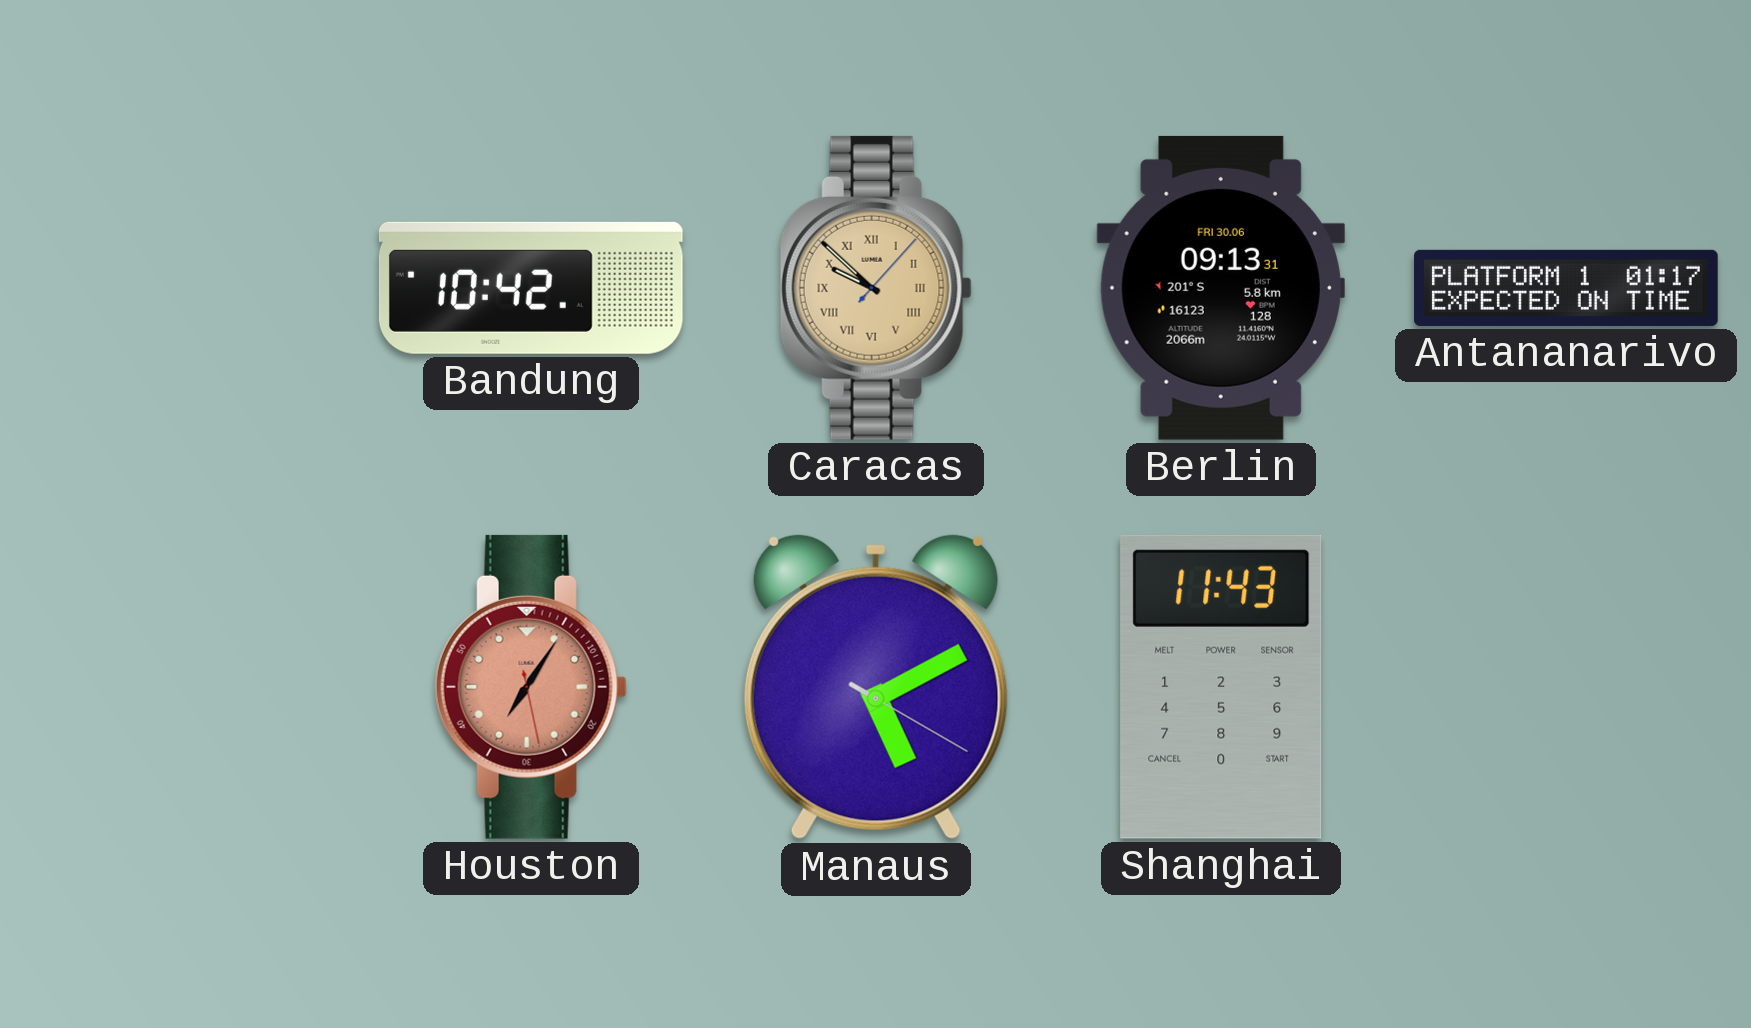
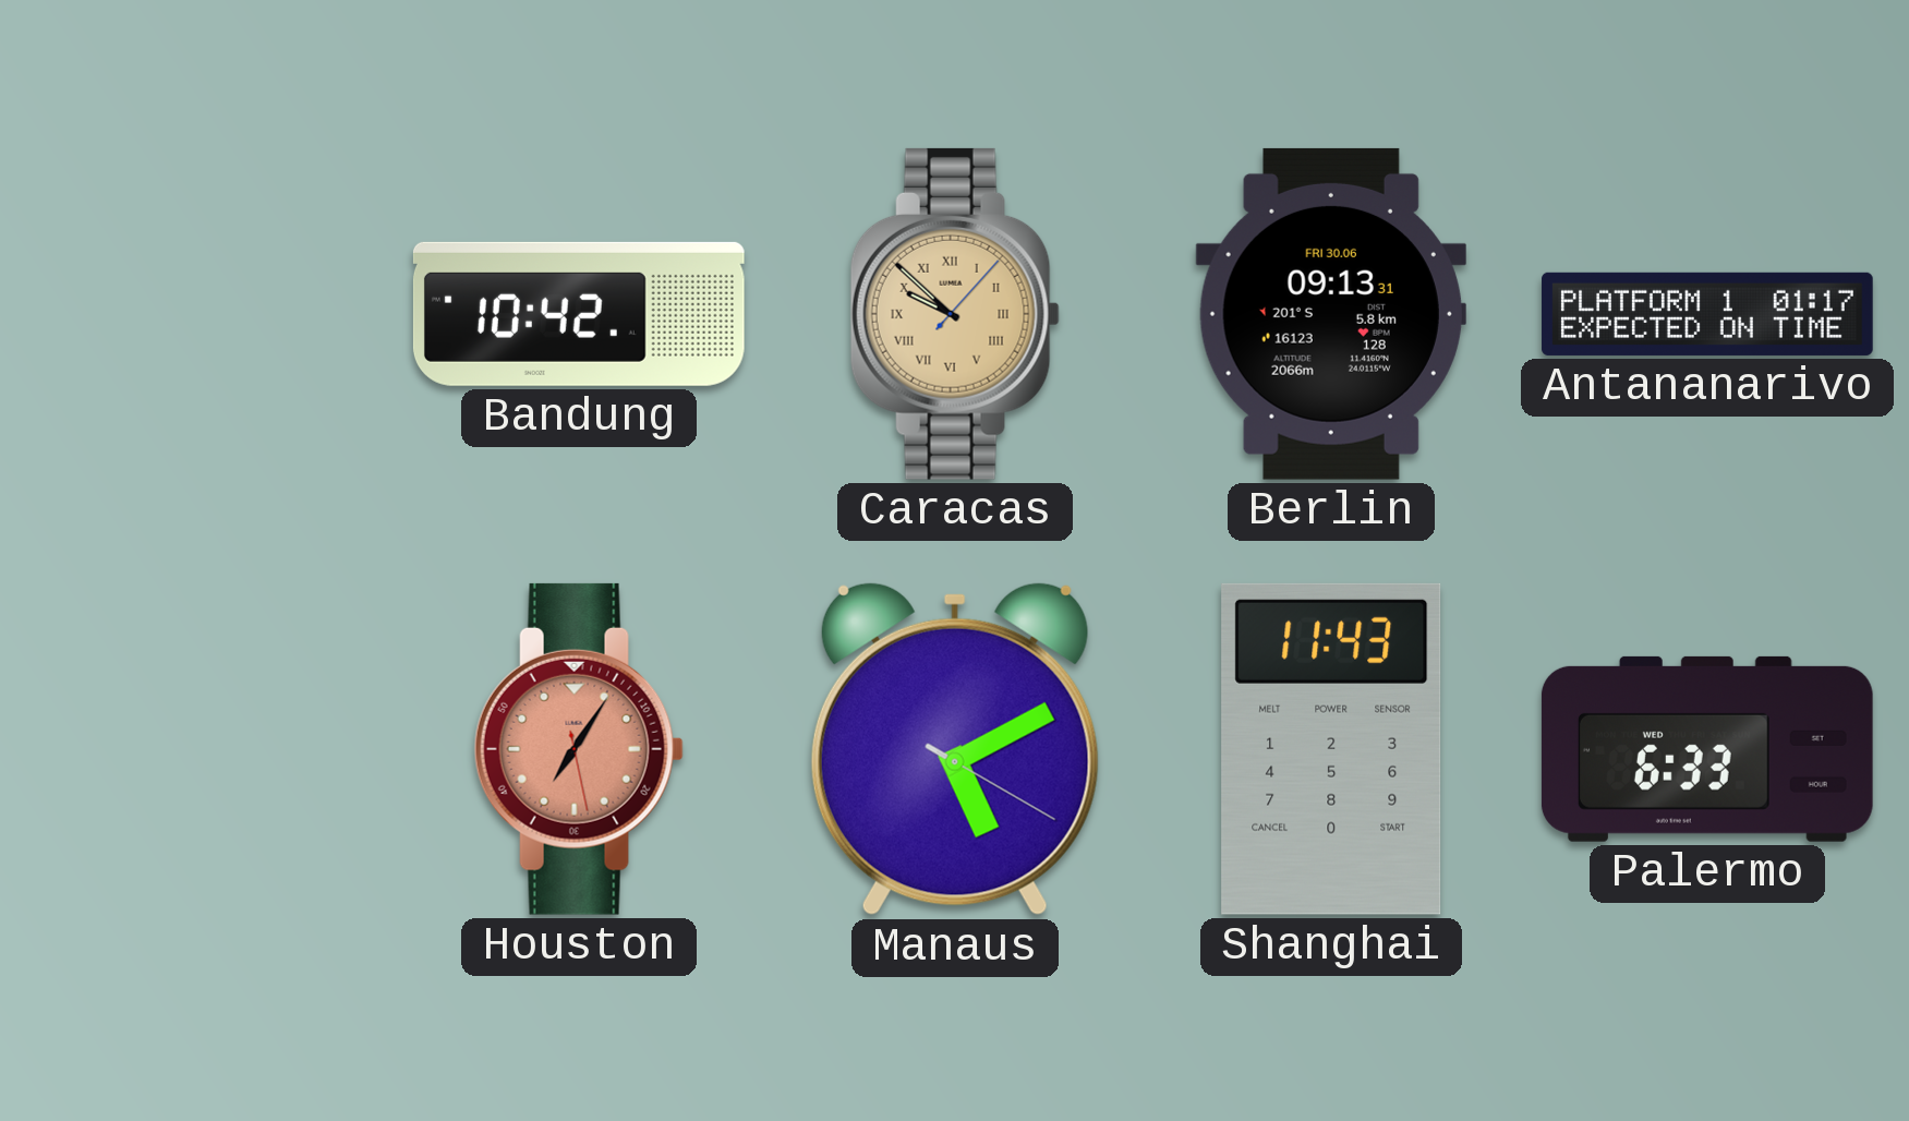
Palermo: none -> 6:33
